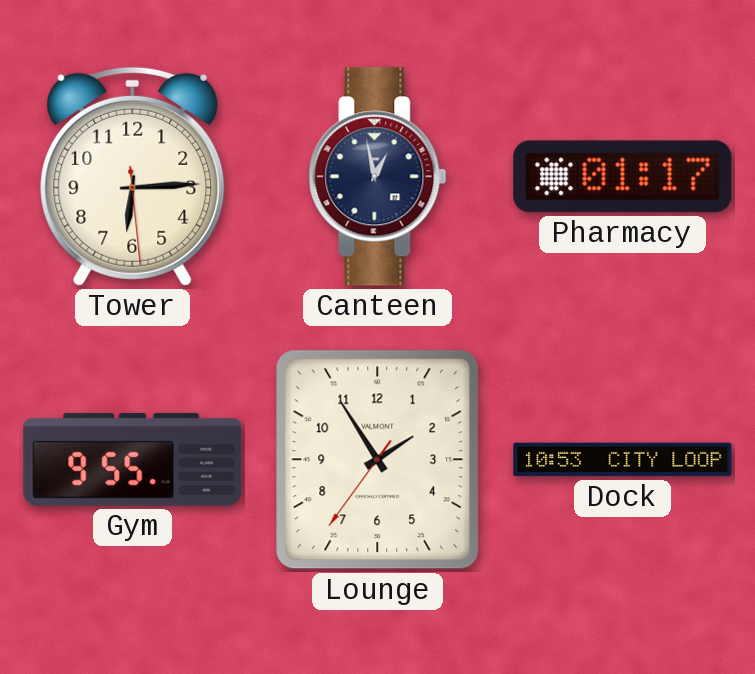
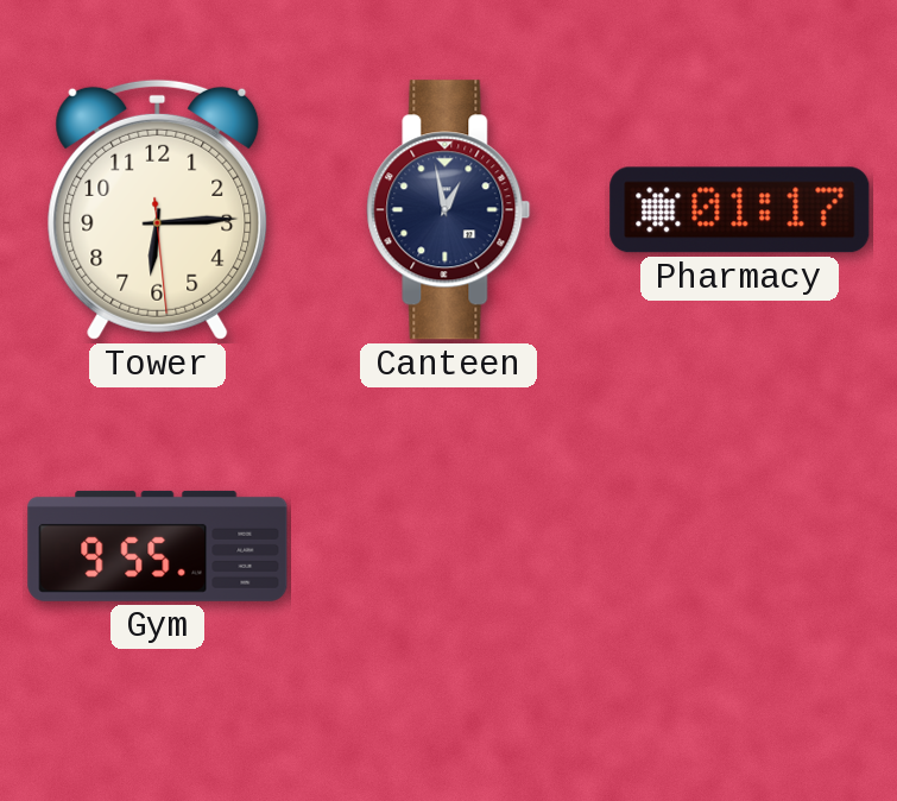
Lounge: 1:54 -> none
Dock: 10:53 -> none
